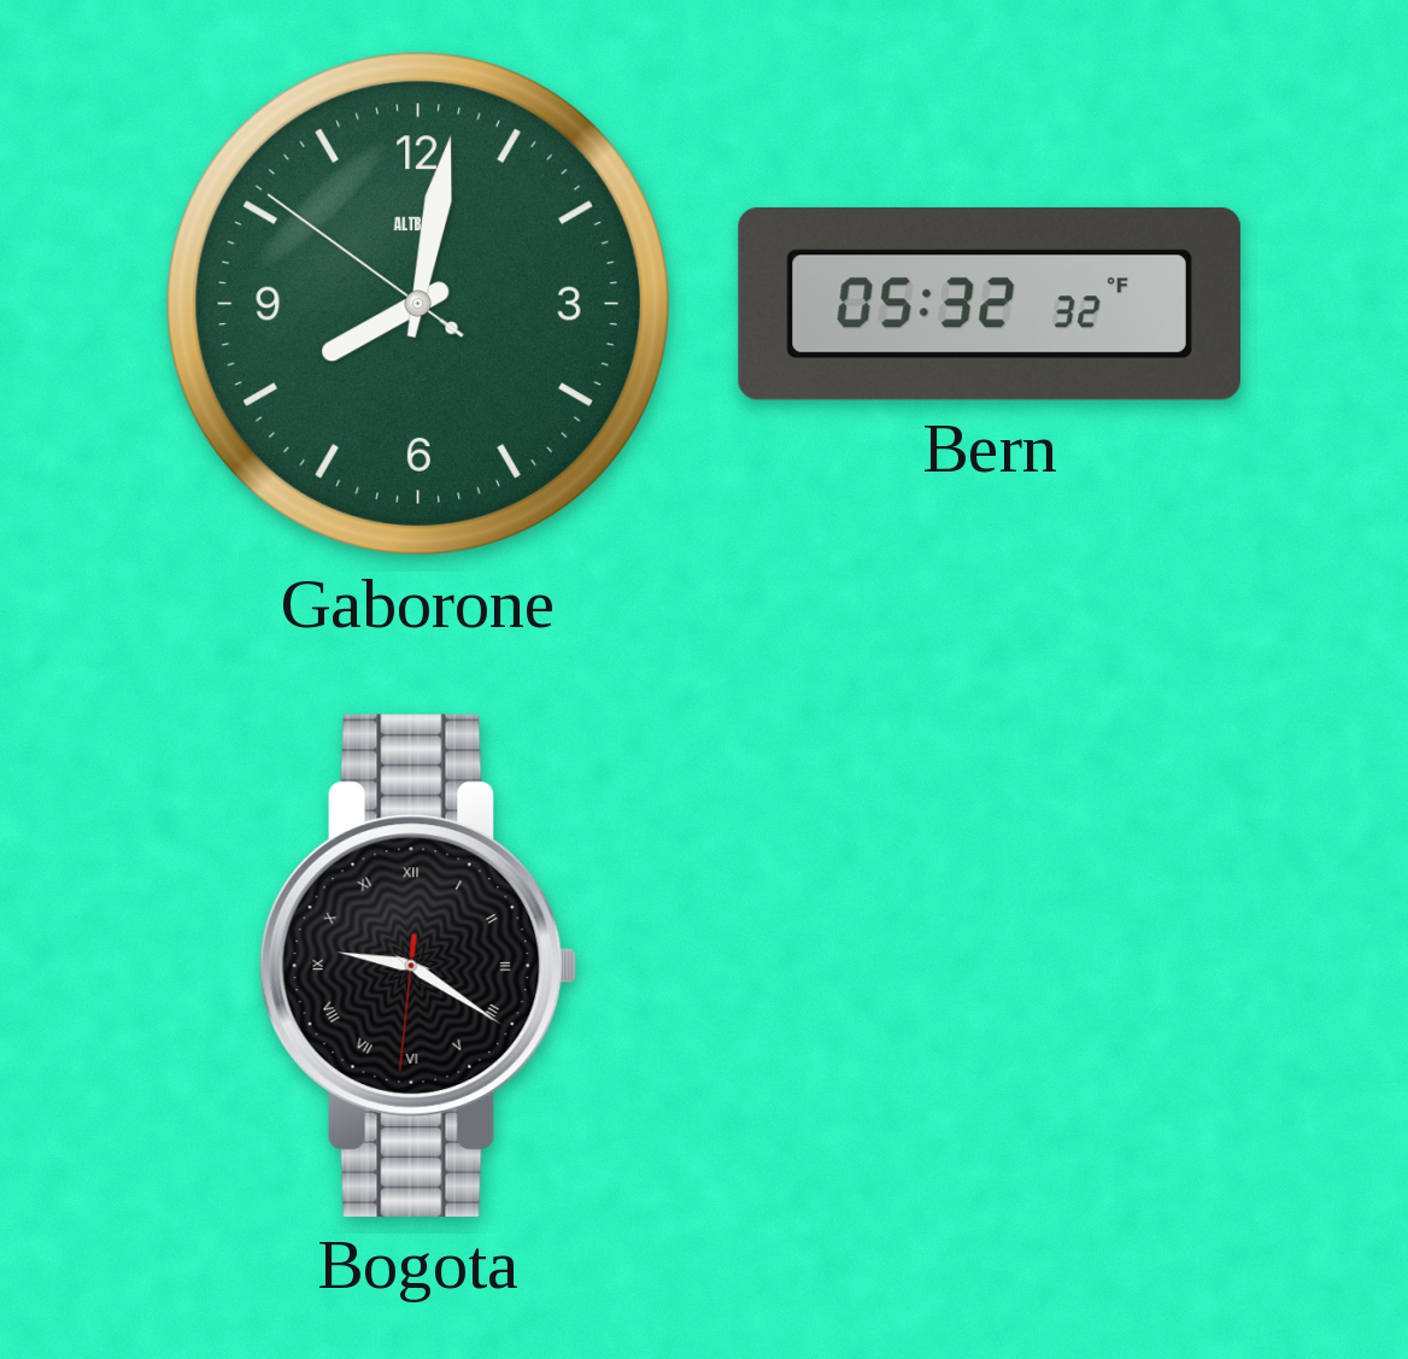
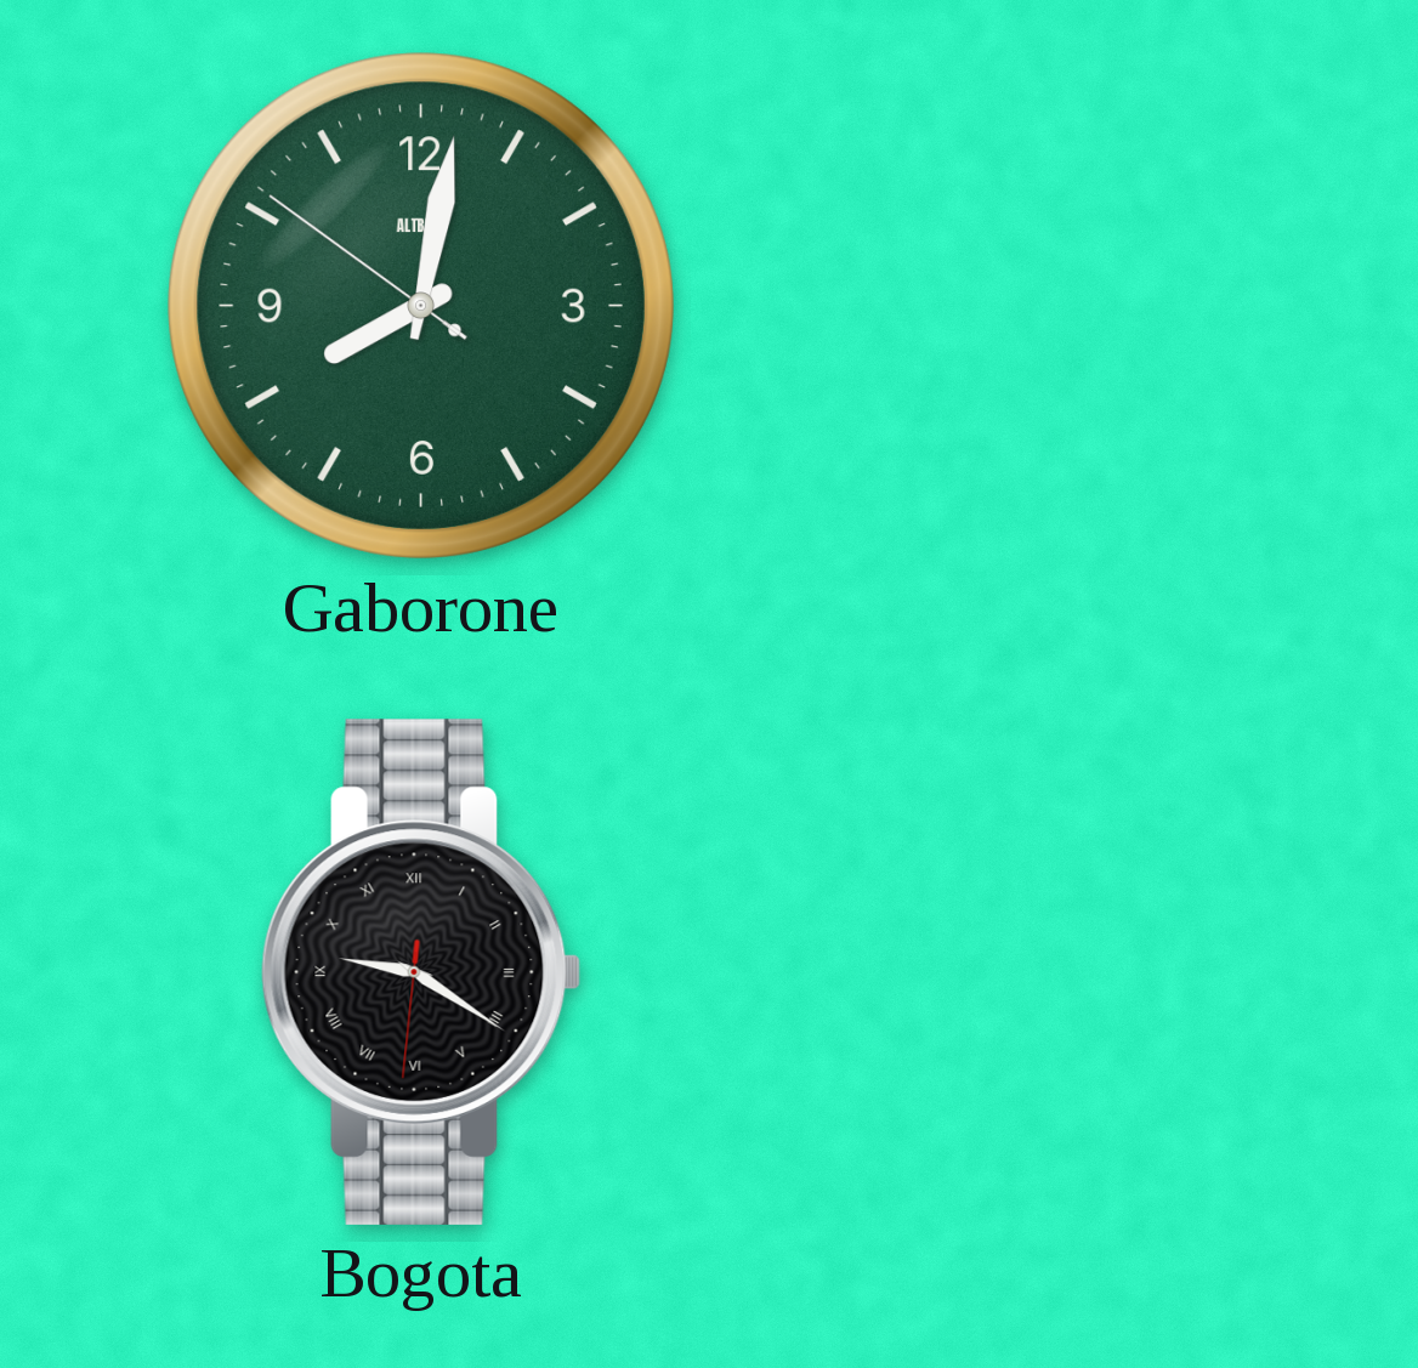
Bern: 05:32 -> none
